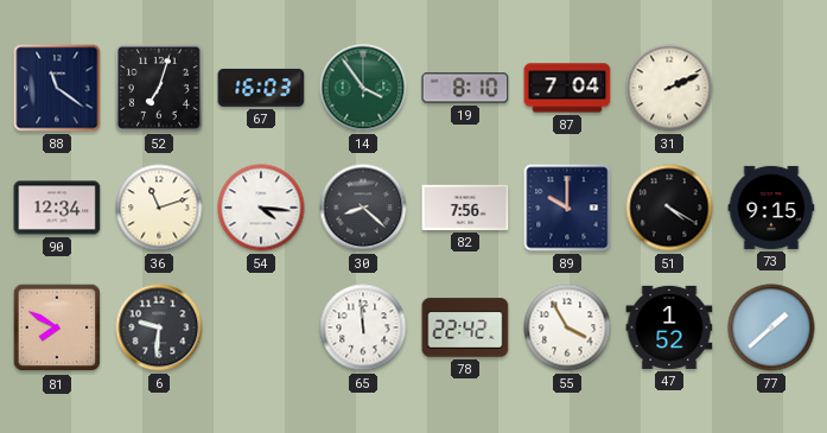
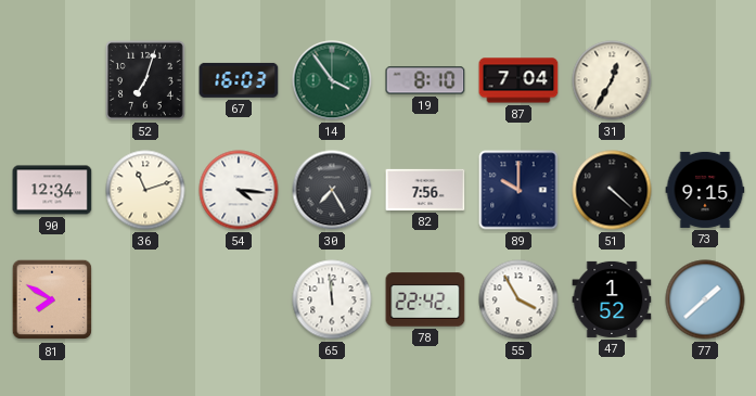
88: 11:21 -> none
31: 2:11 -> 12:35
30: 8:22 -> 7:25
51: 4:20 -> 4:22
6: 9:31 -> none
